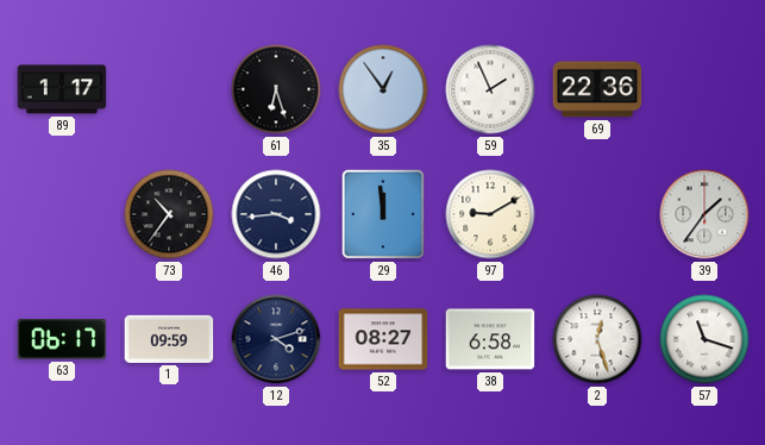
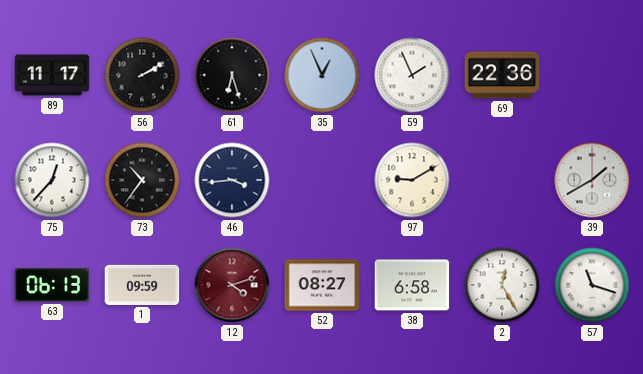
89: 1:17 -> 11:17
56: none -> 2:10
35: 12:54 -> 12:56
75: none -> 12:37
29: 11:59 -> none
39: 1:36 -> 1:40
63: 06:17 -> 06:13
12 dial: navy -> burgundy
2: 12:27 -> 12:25
